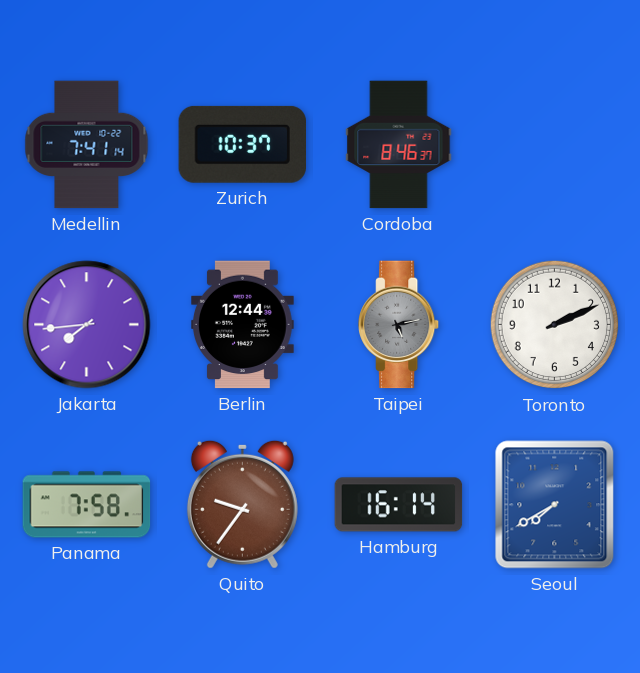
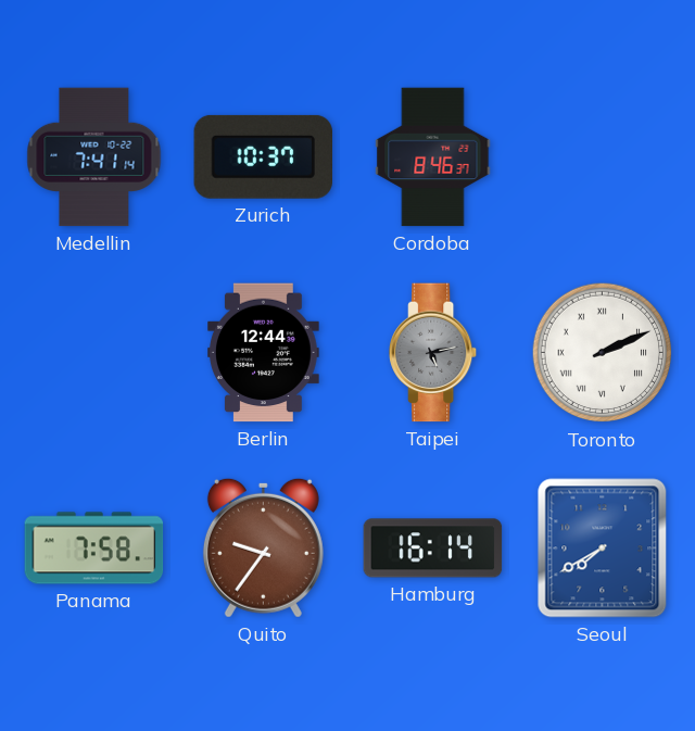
Jakarta: 7:44 -> none
Toronto numerals: Arabic -> Roman
